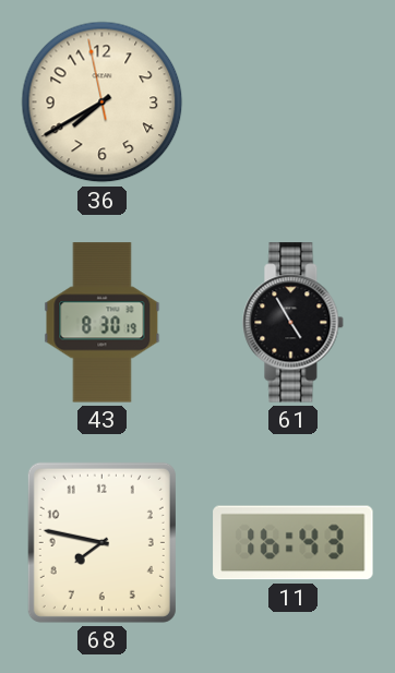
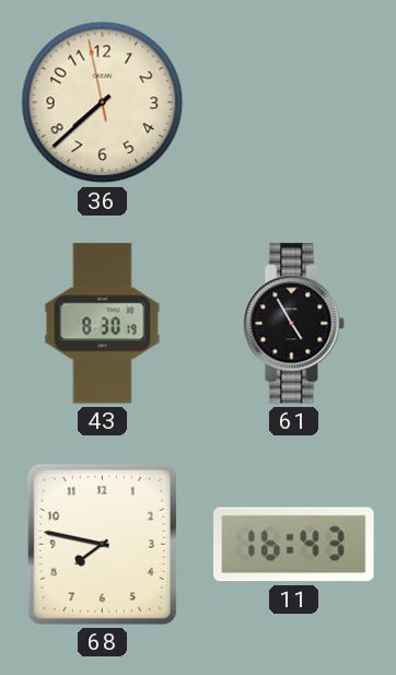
36: 7:39 -> 7:37
